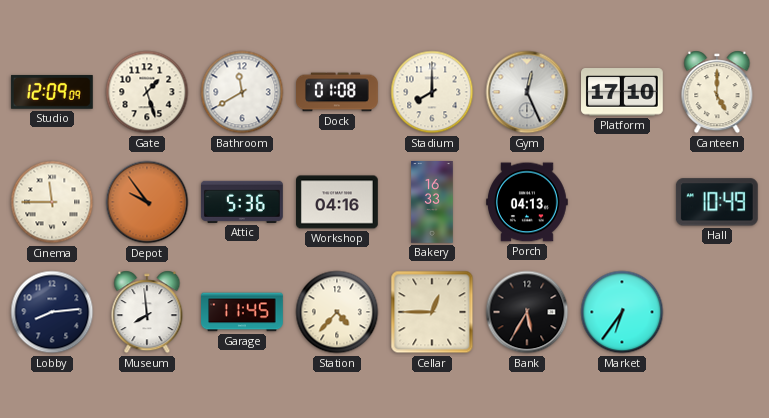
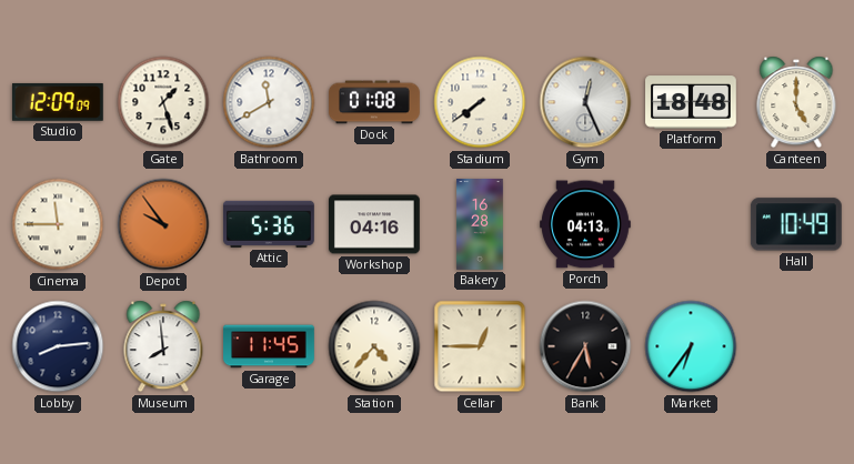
Stadium: 8:00 -> 7:39
Platform: 17:10 -> 18:48
Bakery: 16:33 -> 16:28
